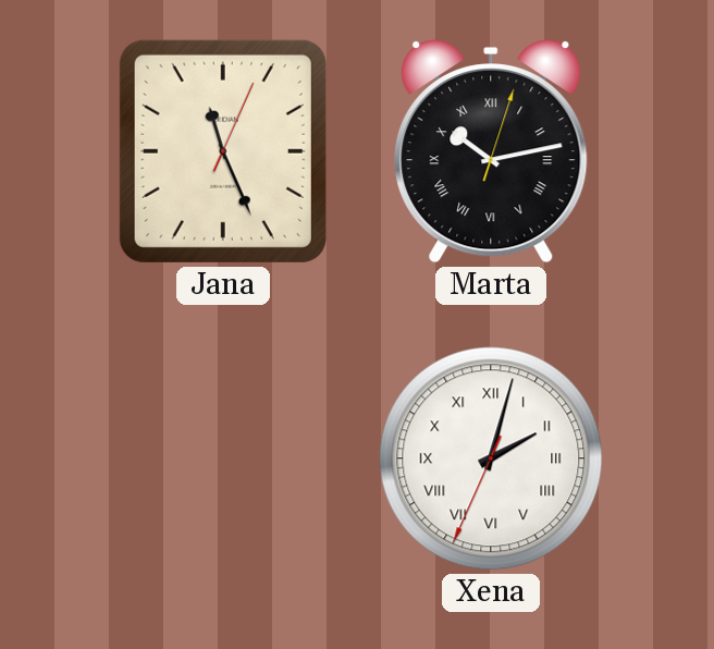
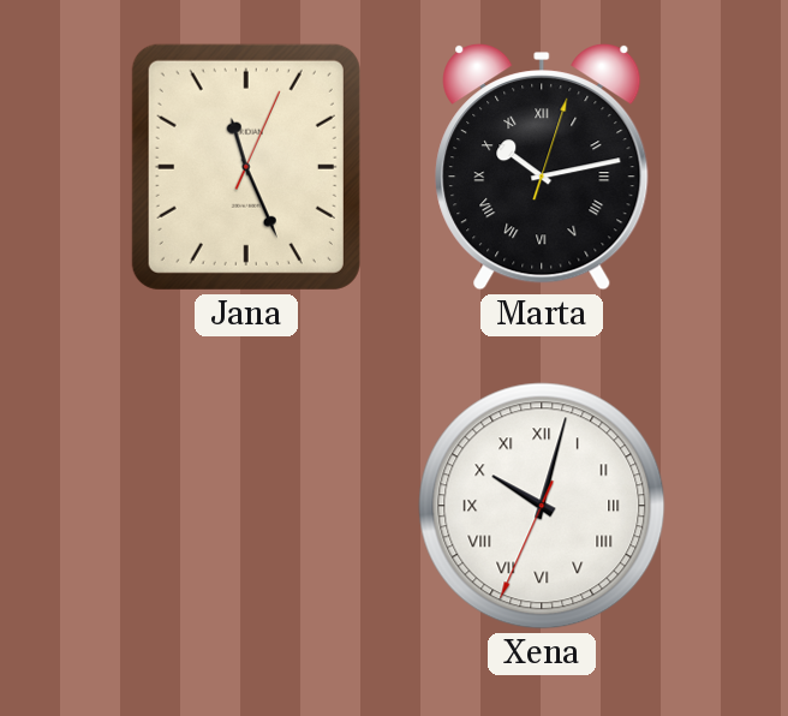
Xena: 2:02 -> 10:02
